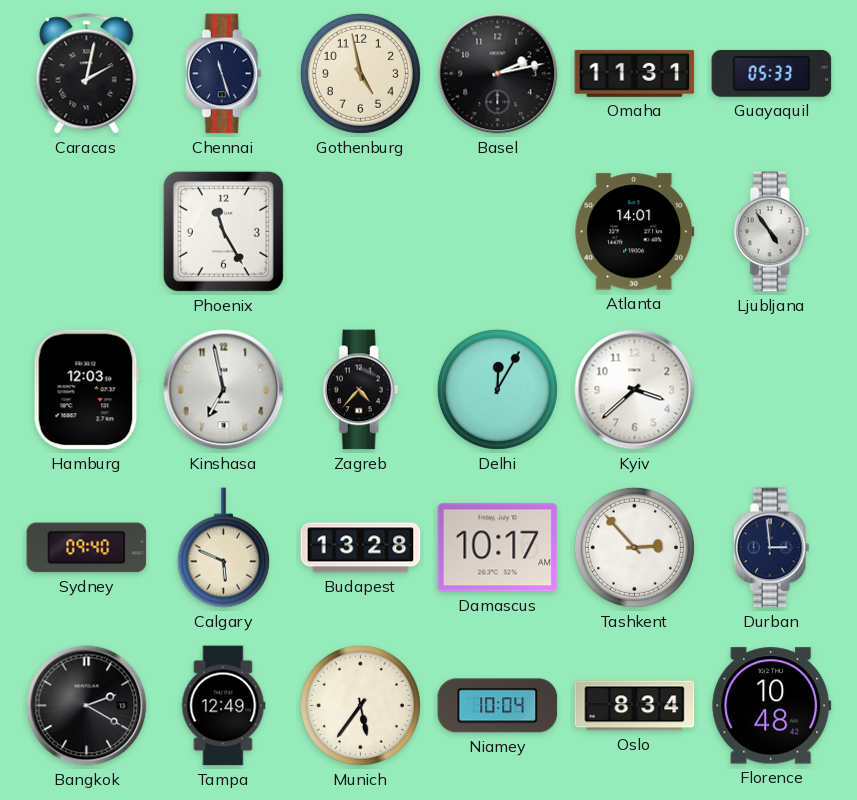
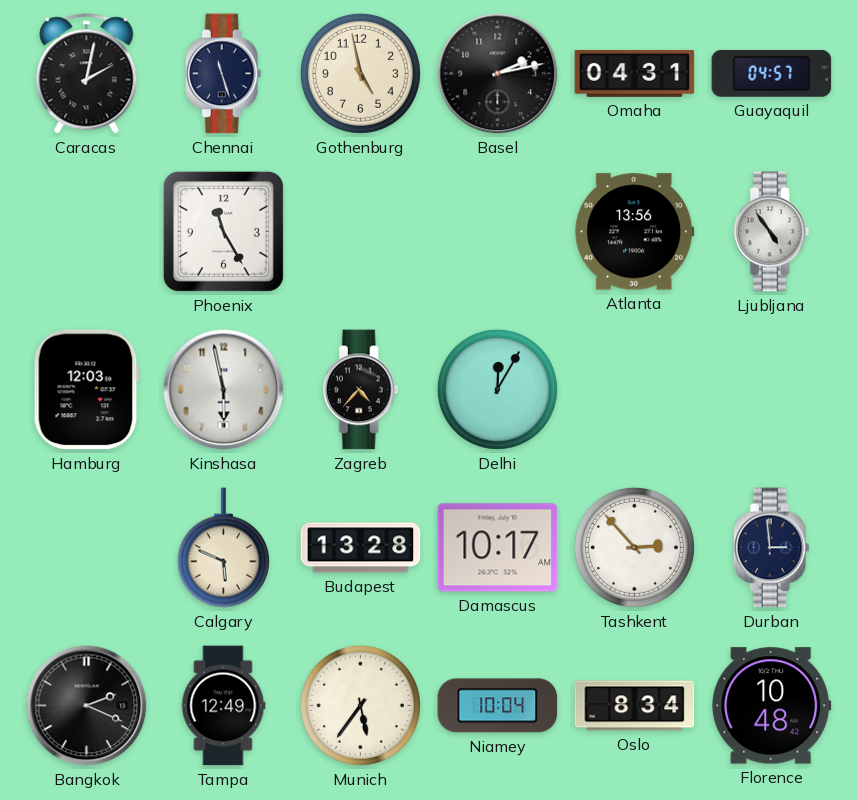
Omaha: 11:31 -> 04:31
Guayaquil: 05:33 -> 04:57
Atlanta: 14:01 -> 13:56
Kinshasa: 6:58 -> 5:58
Kyiv: 3:38 -> none
Sydney: 09:40 -> none
Bangkok: 2:20 -> 2:19
